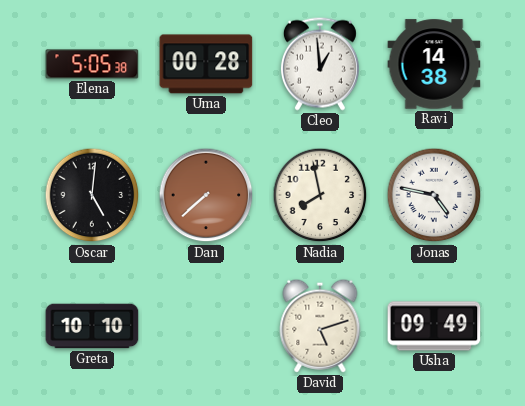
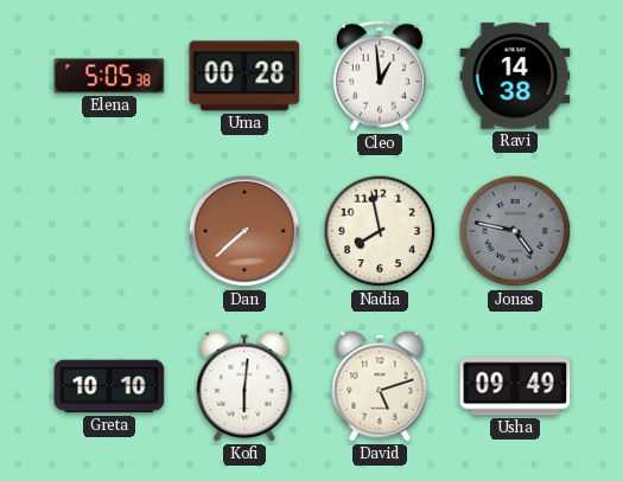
Oscar: 5:01 -> none
Jonas dial: white -> grey
Kofi: none -> 6:01
